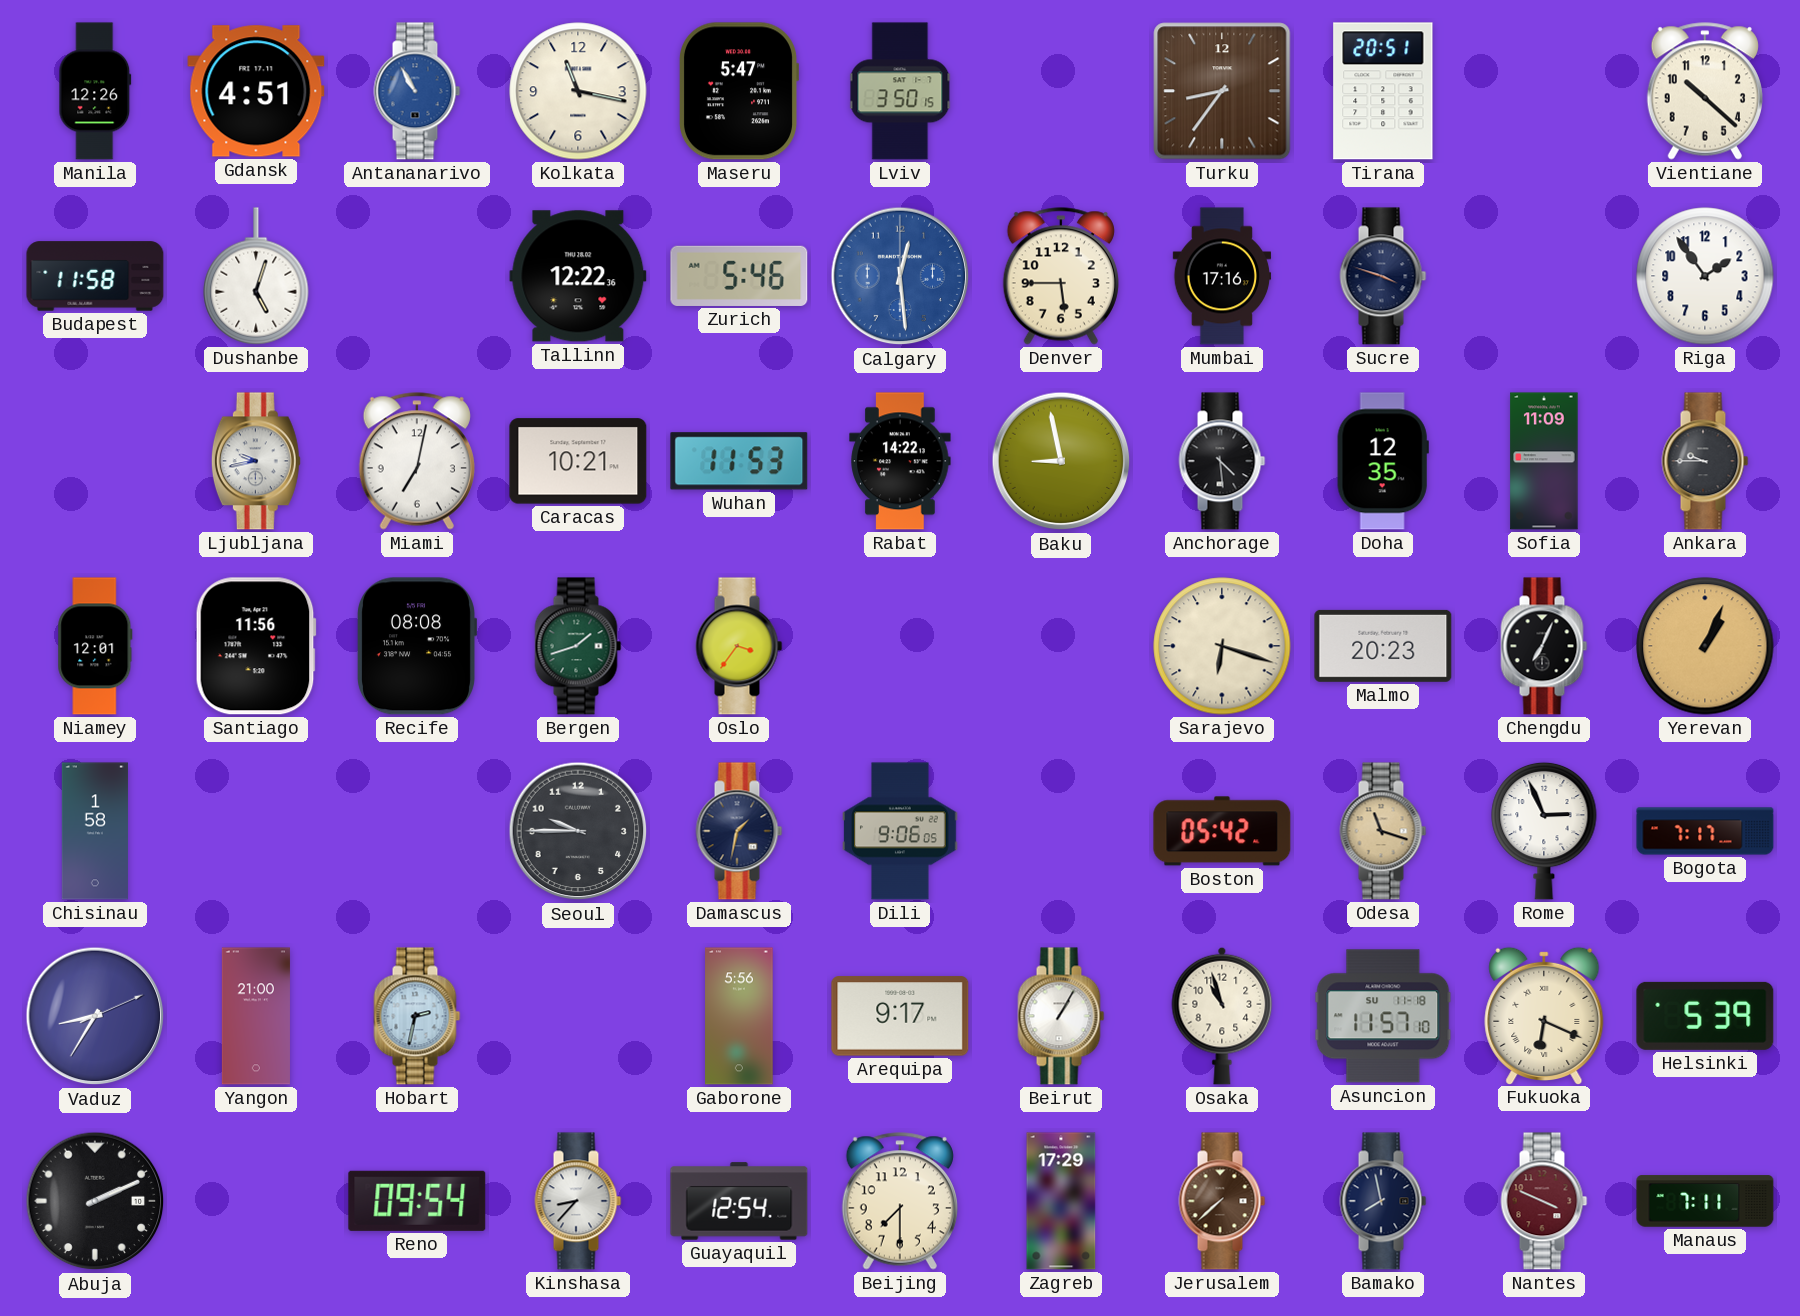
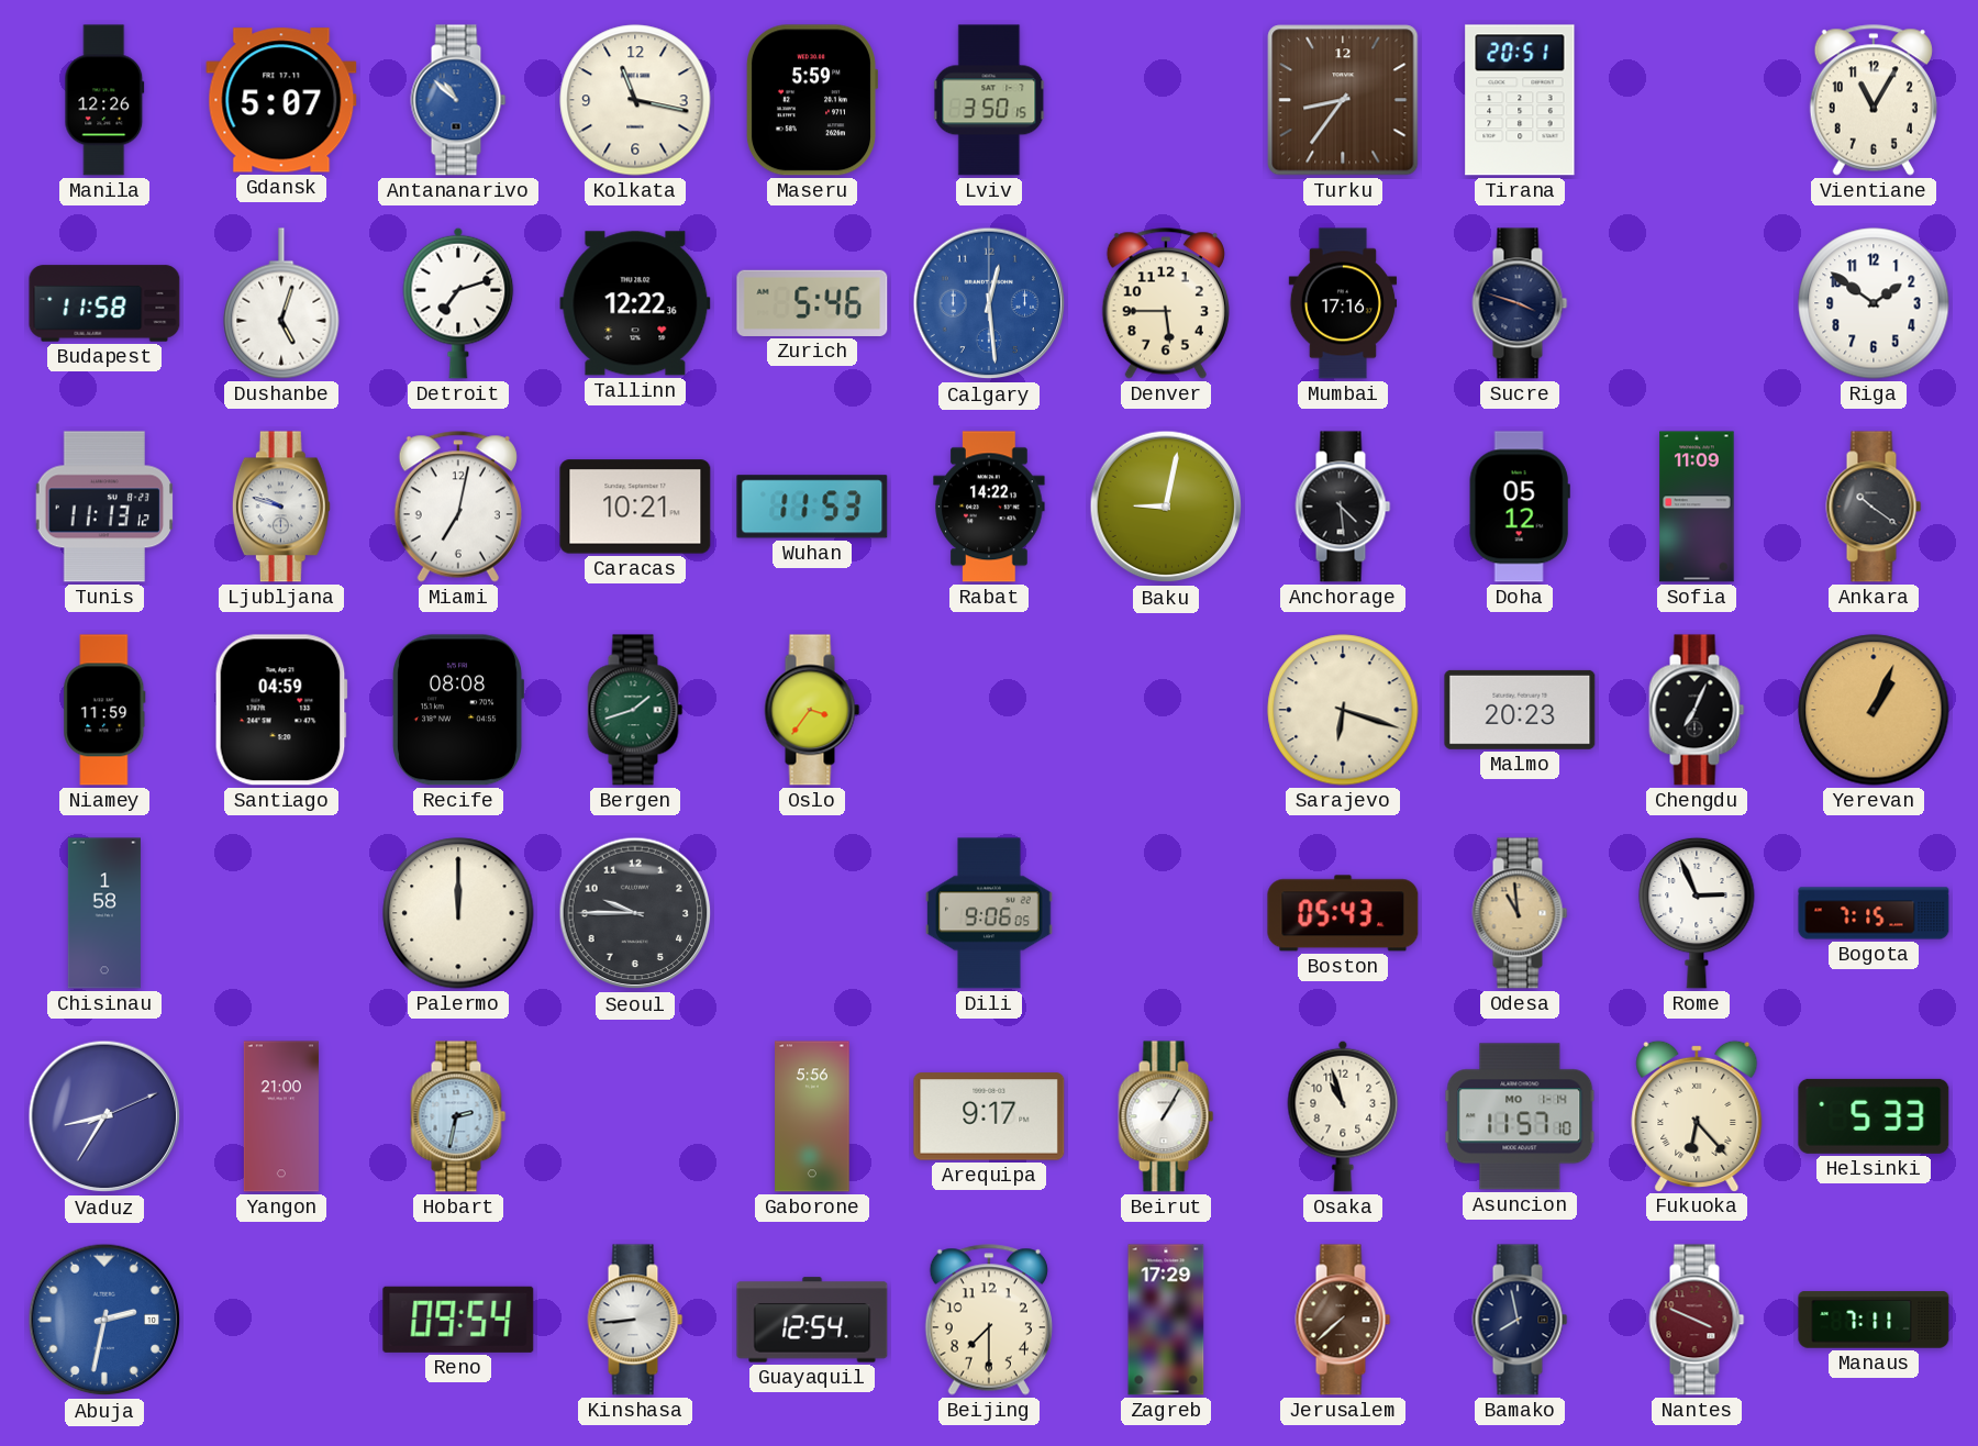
Gdansk: 4:51 -> 5:07
Antananarivo: 10:55 -> 10:52
Maseru: 5:47 -> 5:59
Vientiane: 10:22 -> 11:05
Detroit: none -> 7:12
Riga: 1:54 -> 1:51
Tunis: none -> 11:13
Ljubljana: 9:43 -> 9:48
Baku: 8:58 -> 9:02
Doha: 12:35 -> 05:12
Ankara: 9:45 -> 10:21
Niamey: 12:01 -> 11:59
Santiago: 11:56 -> 04:59
Palermo: none -> 12:00
Damascus: 1:32 -> none
Boston: 05:42 -> 05:43
Odesa: 11:18 -> 10:59
Bogota: 7:17 -> 7:15
Asuncion date: SU 11-18 -> MO 1-14
Fukuoka: 6:19 -> 6:23
Helsinki: 5:39 -> 5:33
Abuja: 2:11 -> 2:32
Abuja dial: black -> blue
Kinshasa: 8:37 -> 8:44
